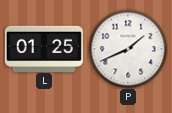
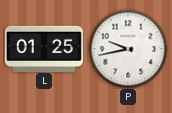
P: 1:41 -> 9:43
